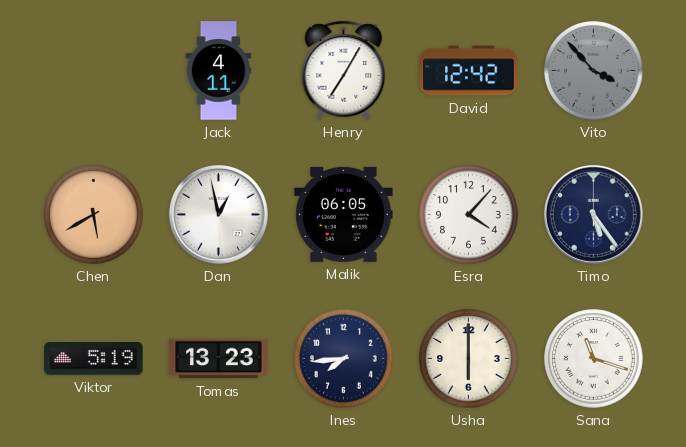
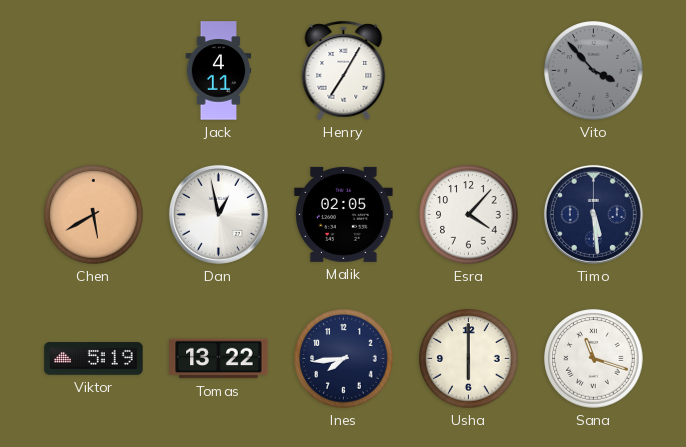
David: 12:42 -> none
Malik: 06:05 -> 02:05
Timo: 5:24 -> 5:29
Tomas: 13:23 -> 13:22
